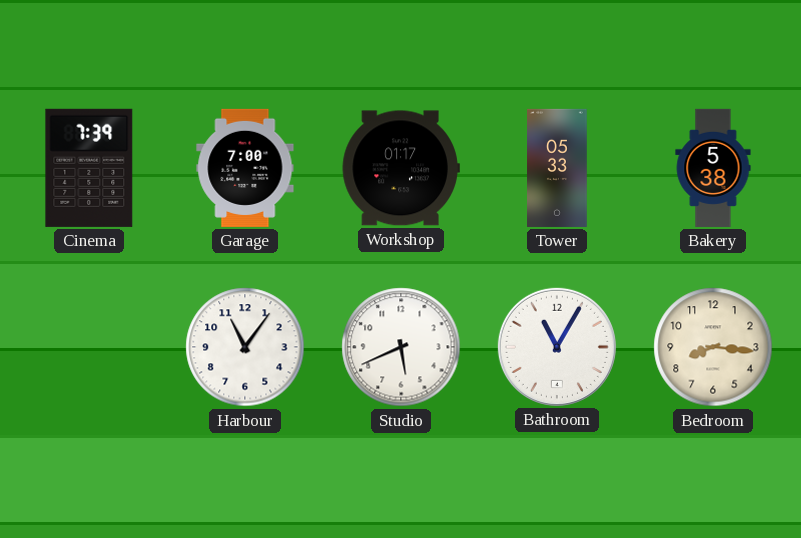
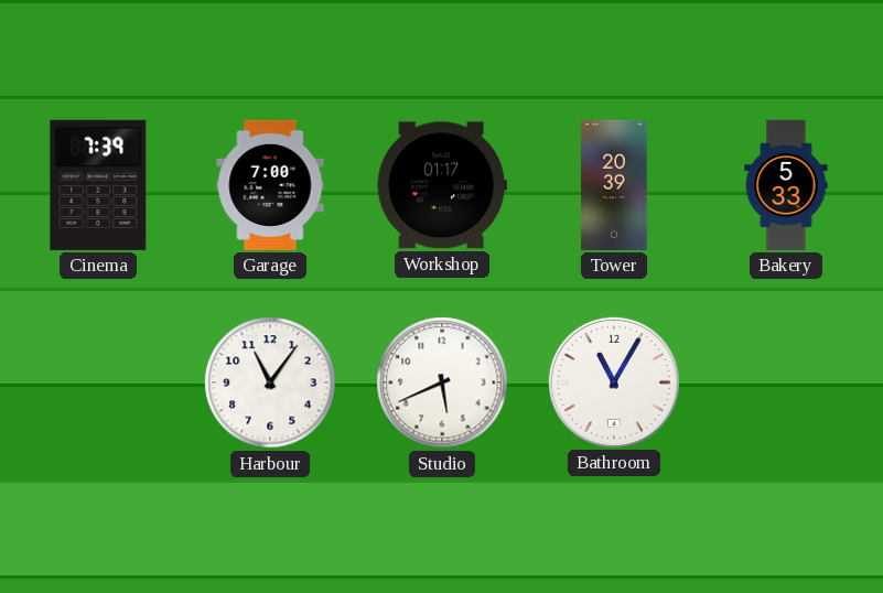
Tower: 05:33 -> 20:39
Bakery: 5:38 -> 5:33
Bedroom: 8:16 -> none
